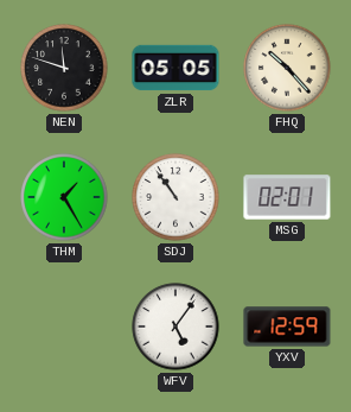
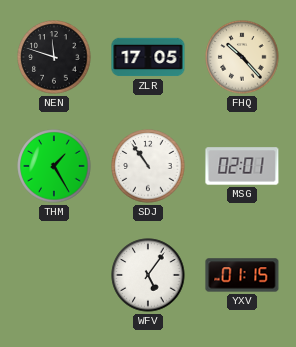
ZLR: 05:05 -> 17:05
YXV: 12:59 -> 01:15
